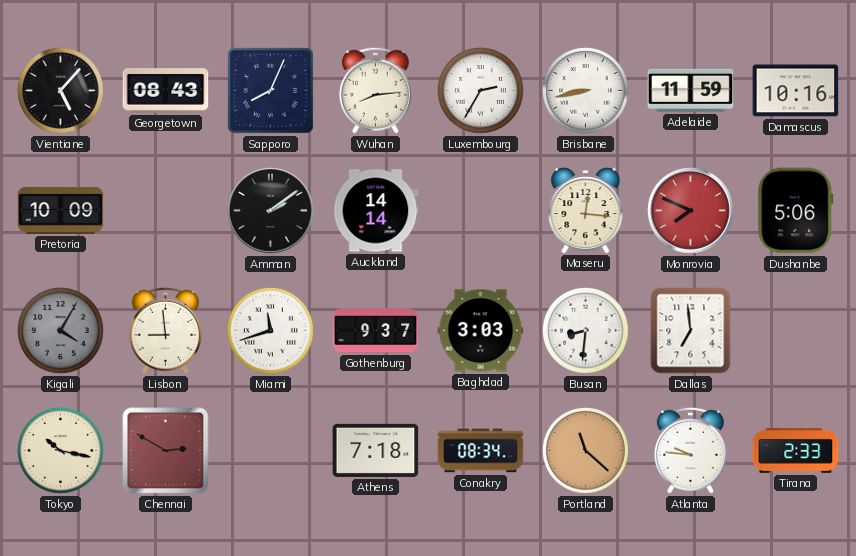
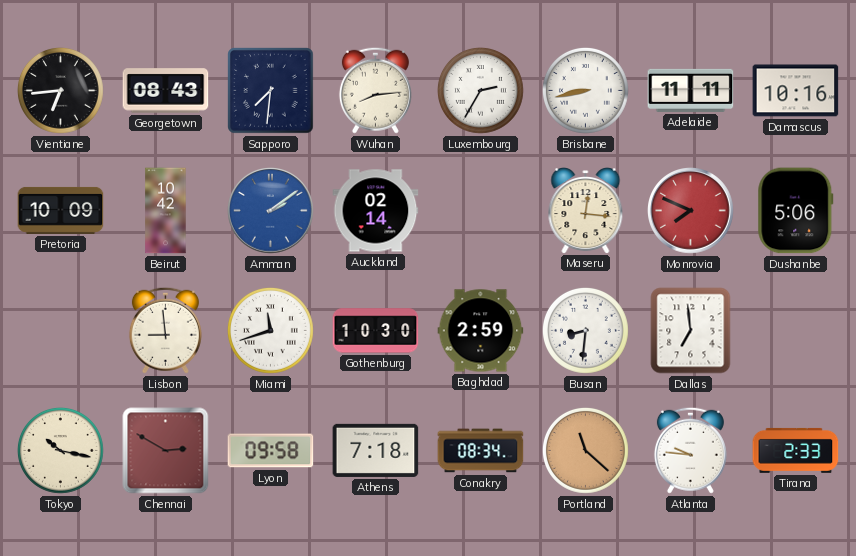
Vientiane: 5:07 -> 6:44
Sapporo: 8:04 -> 7:31
Adelaide: 11:59 -> 11:11
Beirut: none -> 10:42
Amman dial: black -> blue
Auckland: 14:14 -> 02:14
Kigali: 4:05 -> none
Gothenburg: 9:37 -> 10:30
Baghdad: 3:03 -> 2:59
Lyon: none -> 09:58
